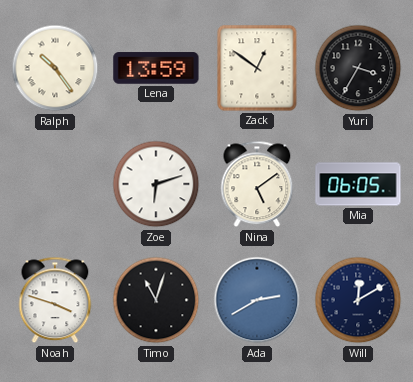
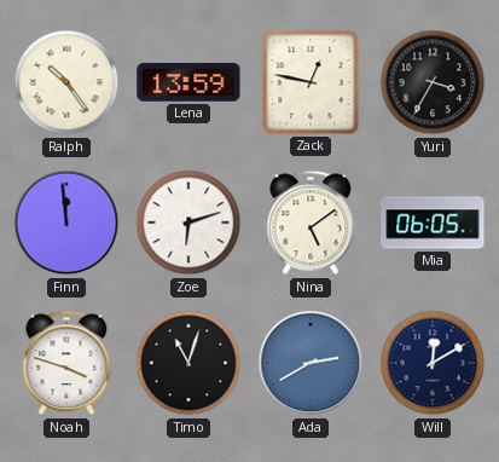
Zack: 12:51 -> 12:47
Finn: none -> 11:59
